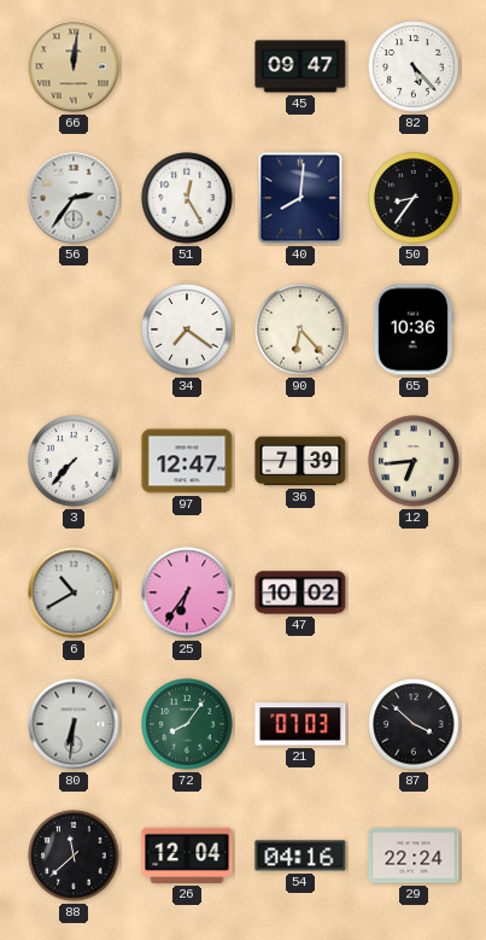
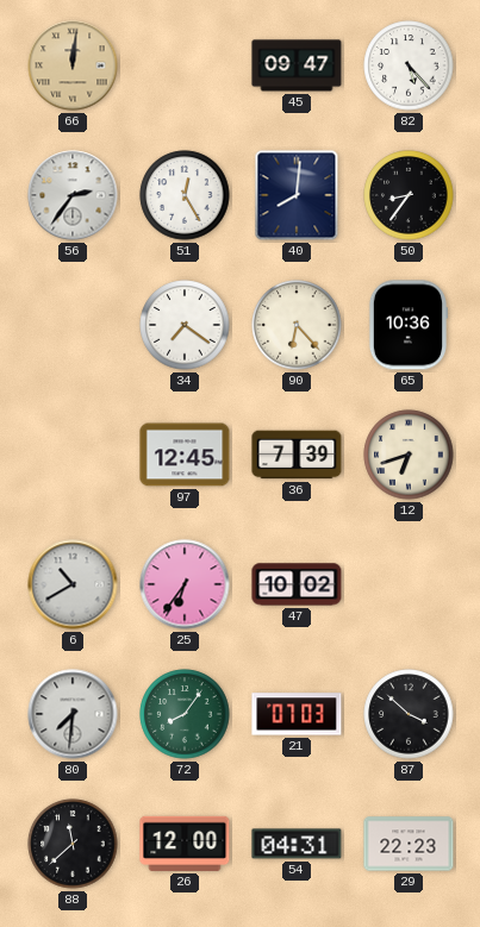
3: 7:37 -> none
97: 12:47 -> 12:45
12: 6:44 -> 6:42
80: 6:31 -> 7:31
26: 12:04 -> 12:00
54: 04:16 -> 04:31
29: 22:24 -> 22:23
